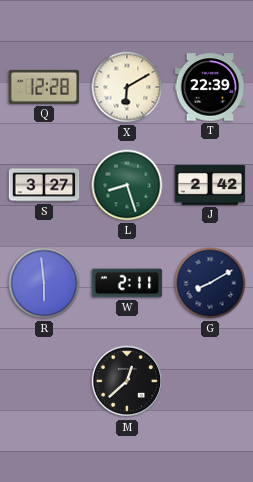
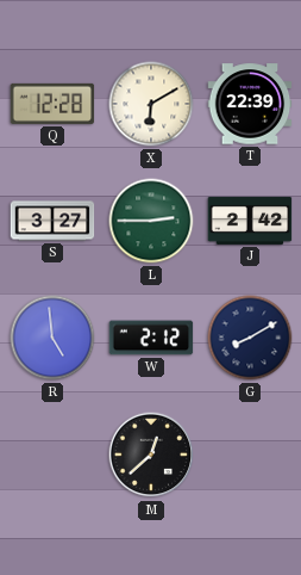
L: 8:27 -> 2:45
R: 5:59 -> 4:59
W: 2:11 -> 2:12
